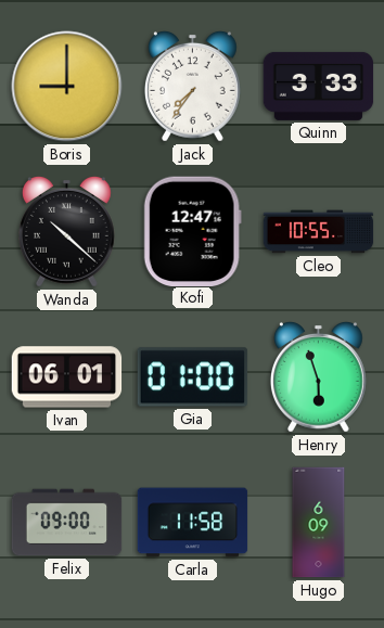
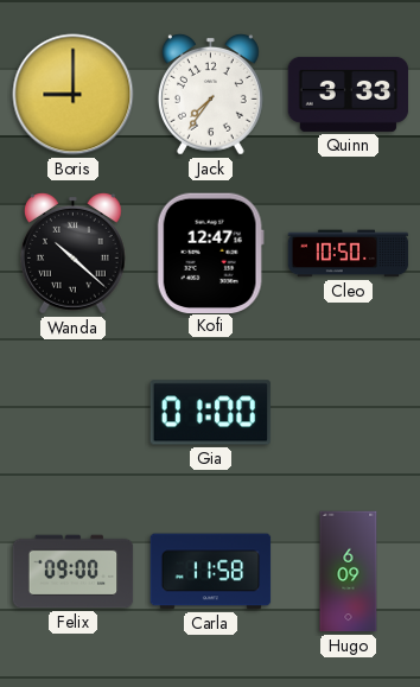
Cleo: 10:55 -> 10:50
Ivan: 06:01 -> none
Henry: 5:57 -> none
